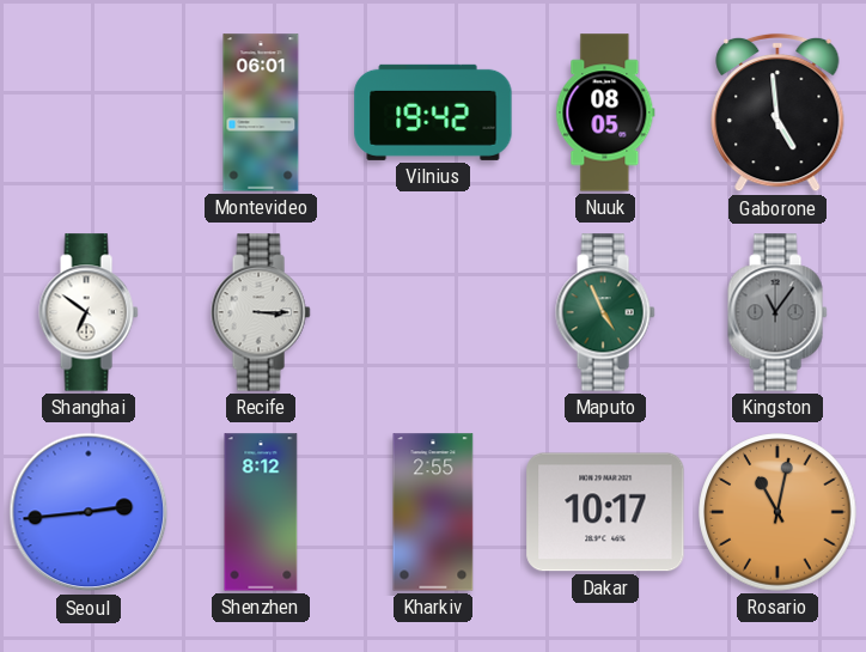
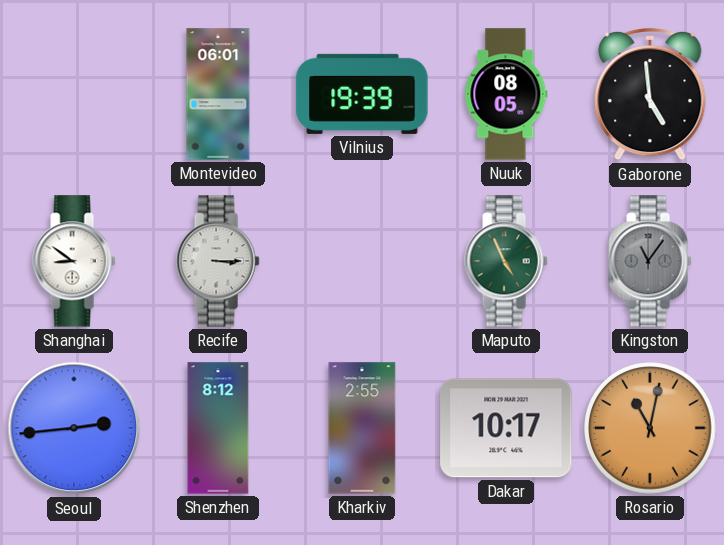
Vilnius: 19:42 -> 19:39
Shanghai: 6:51 -> 8:51
